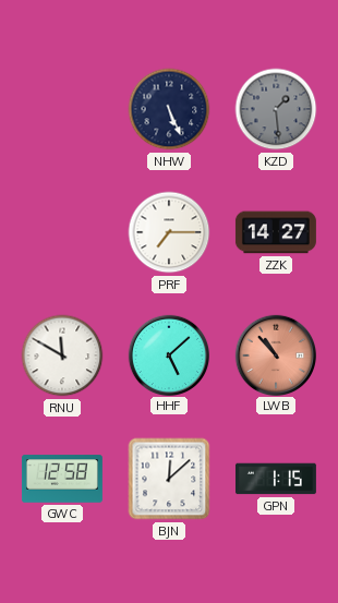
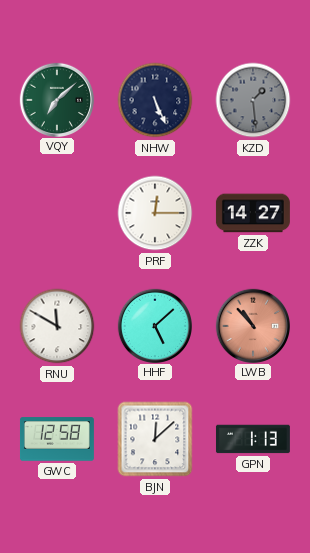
VQY: none -> 7:08
PRF: 7:15 -> 12:15
GPN: 1:15 -> 1:13
